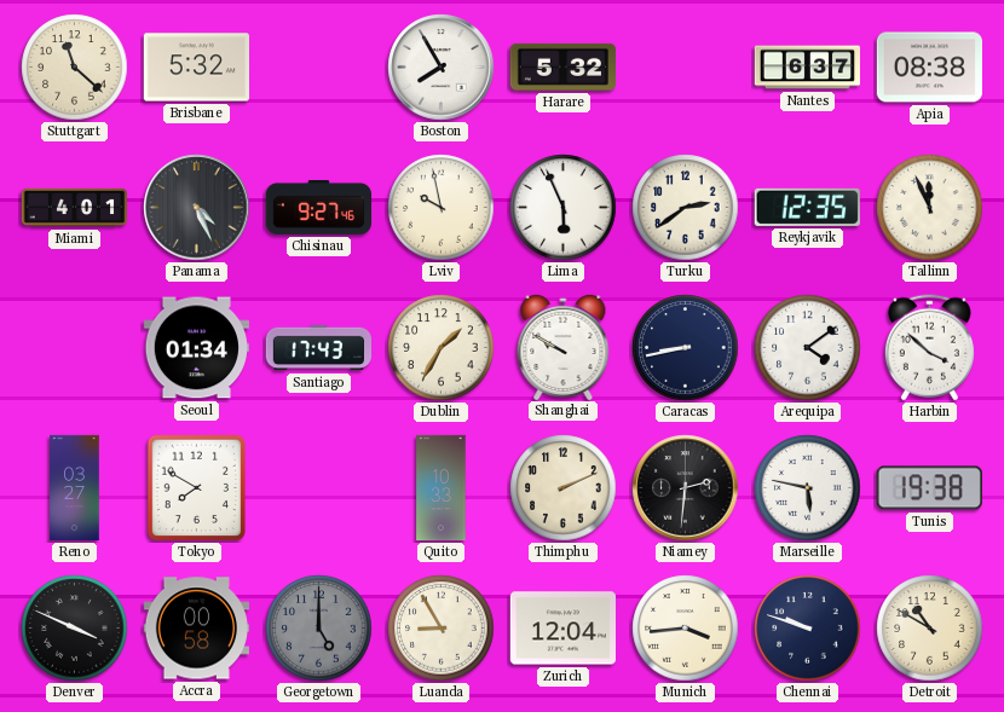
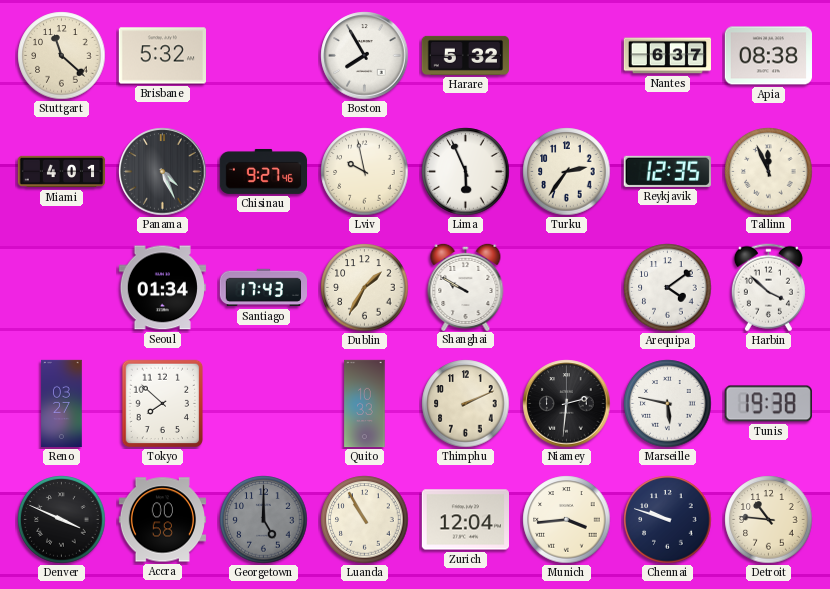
Turku: 2:39 -> 2:36
Caracas: 8:43 -> none
Tokyo: 7:50 -> 7:52
Luanda: 8:55 -> 10:55
Detroit: 10:50 -> 10:46
